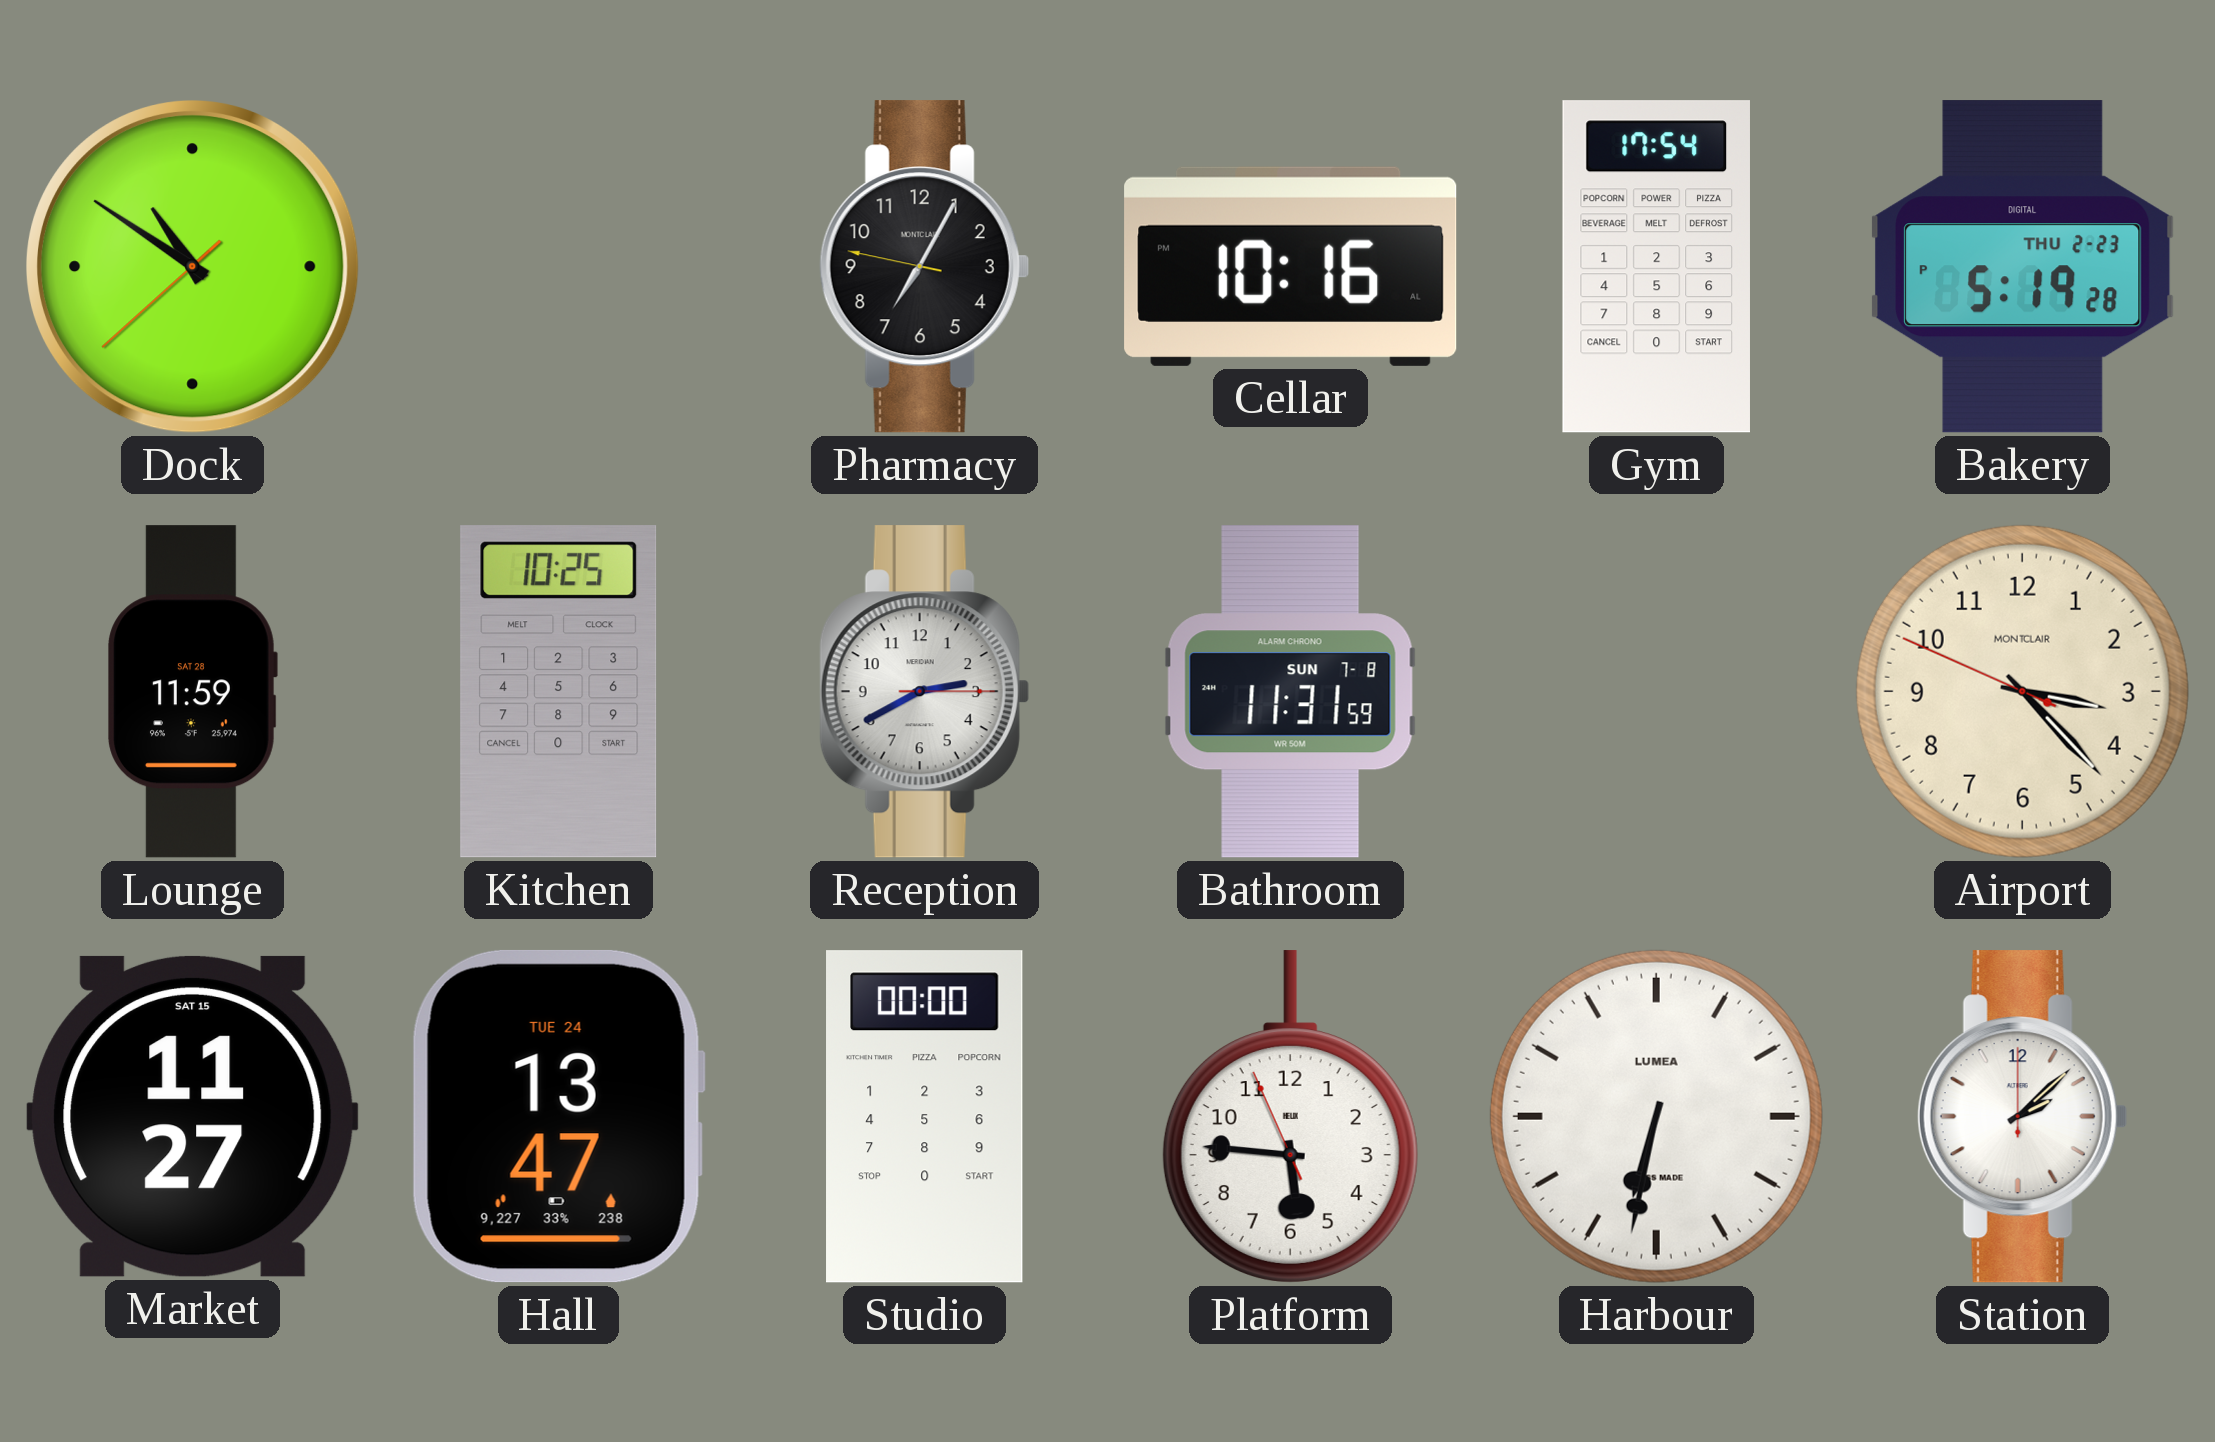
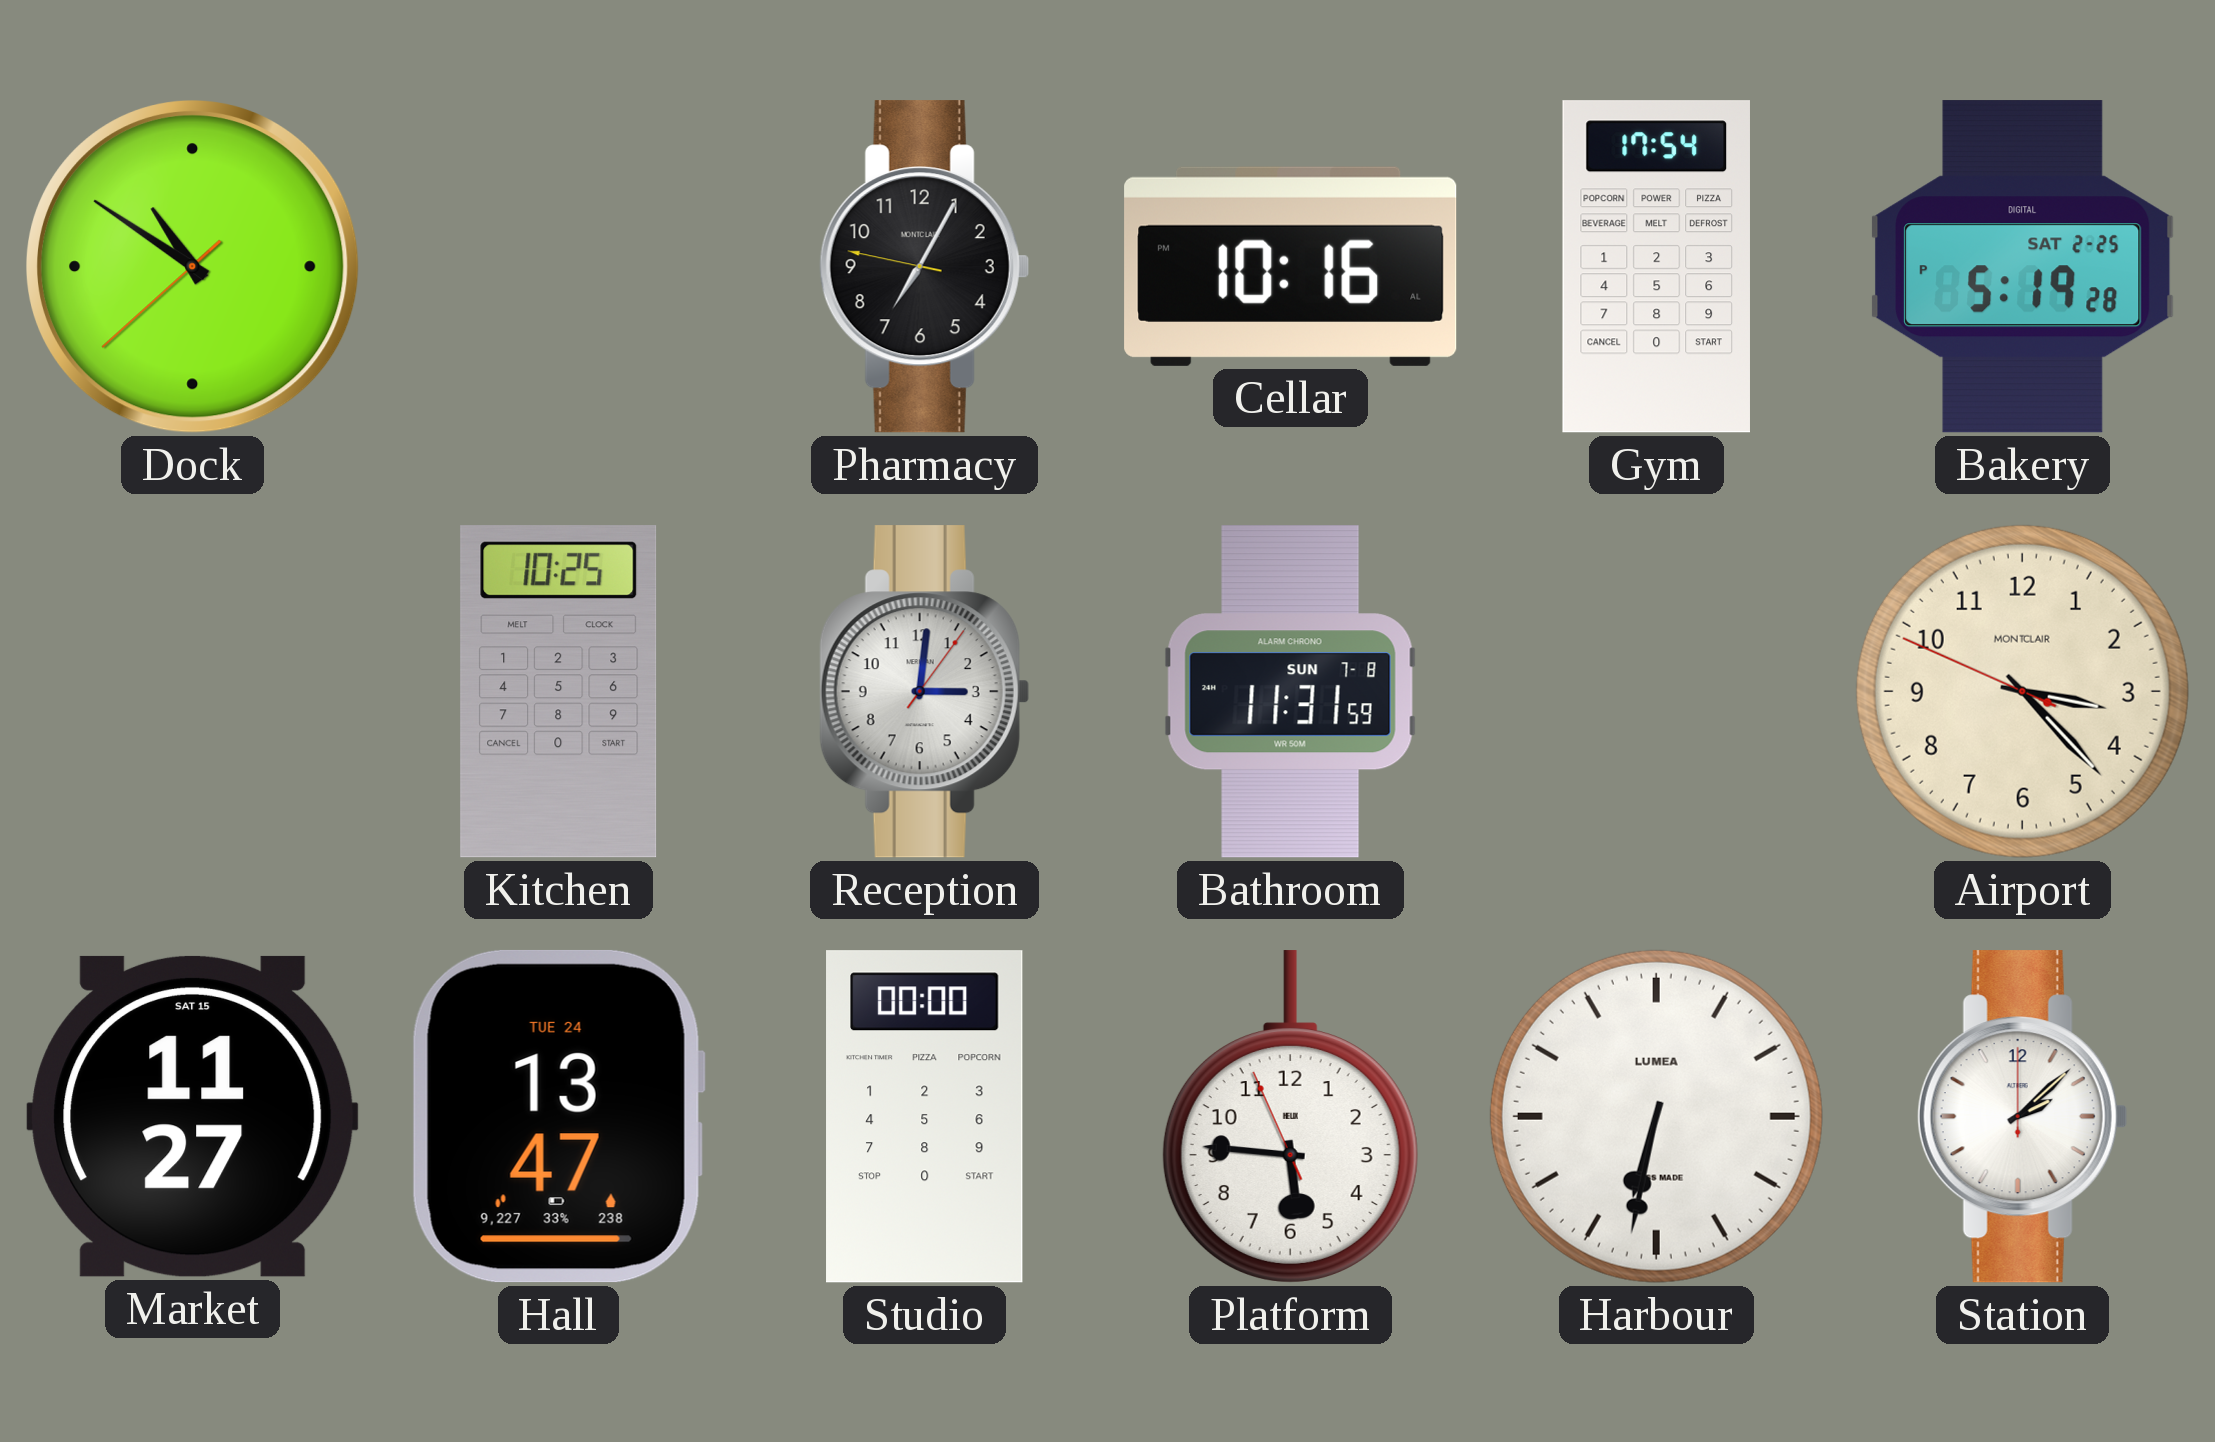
Bakery date: THU 2-23 -> SAT 2-25
Lounge: 11:59 -> none
Reception: 2:40 -> 3:01
